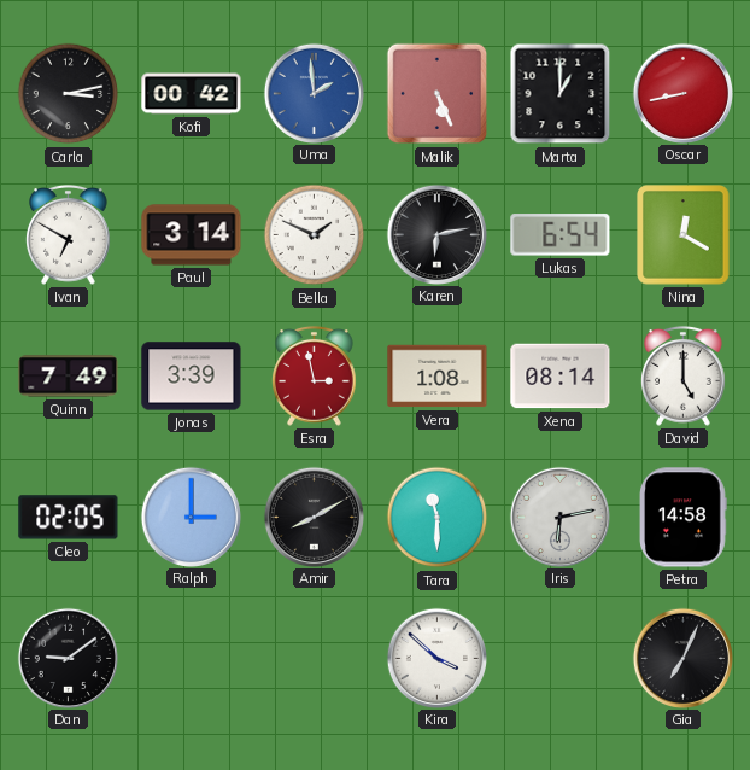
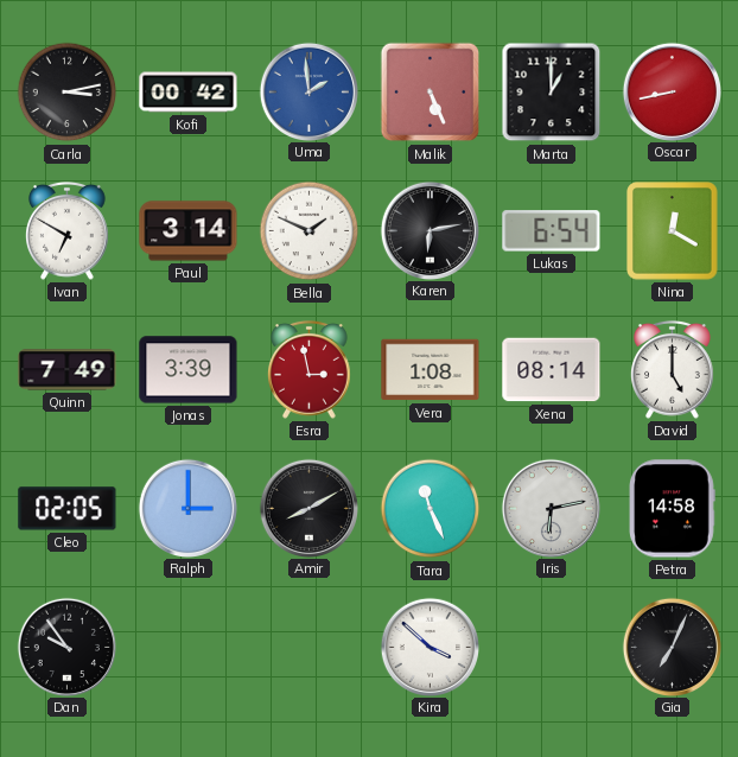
Tara: 11:30 -> 11:26
Dan: 9:09 -> 9:54
